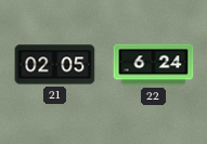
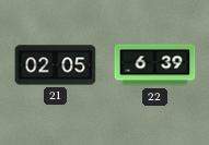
22: 6:24 -> 6:39
